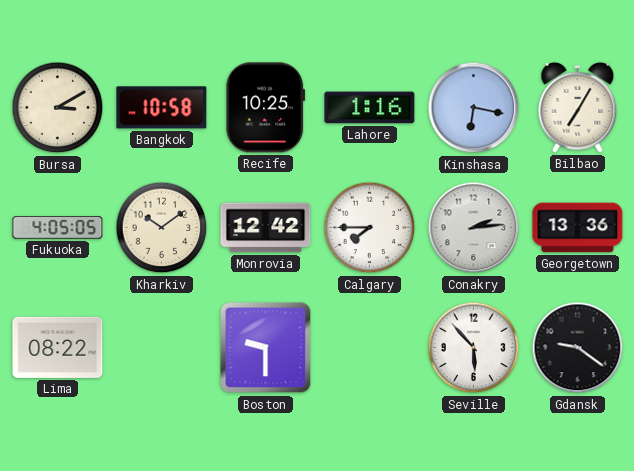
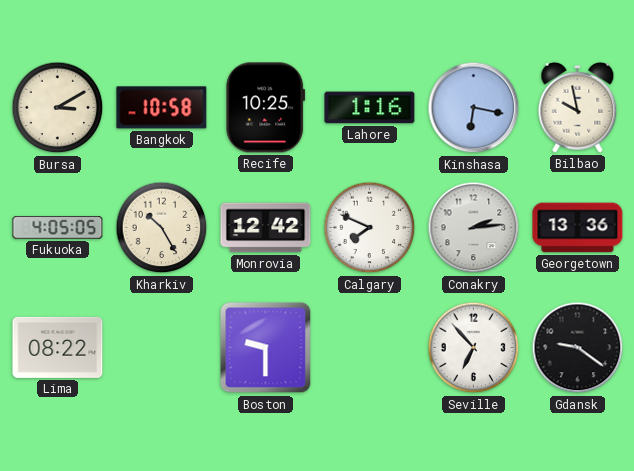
Bilbao: 7:05 -> 9:58
Kharkiv: 10:09 -> 10:25
Calgary: 7:45 -> 7:49
Seville: 5:53 -> 6:53
